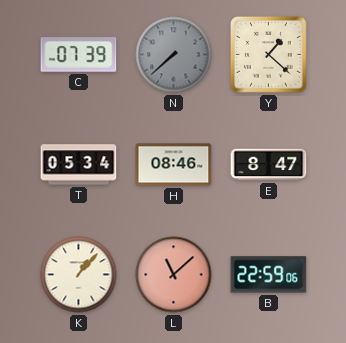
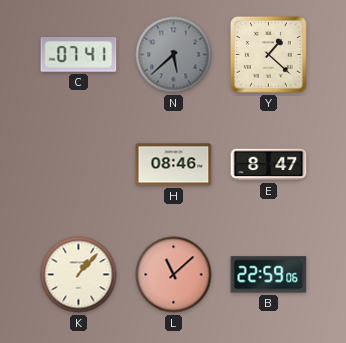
C: 07:39 -> 07:41
N: 7:38 -> 5:38
T: 05:34 -> none
